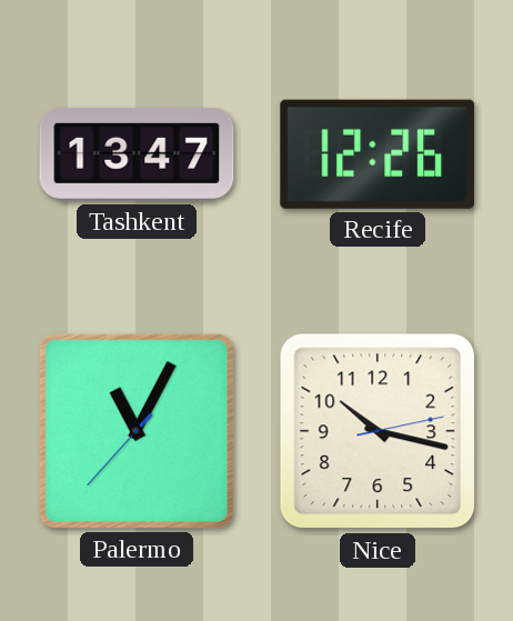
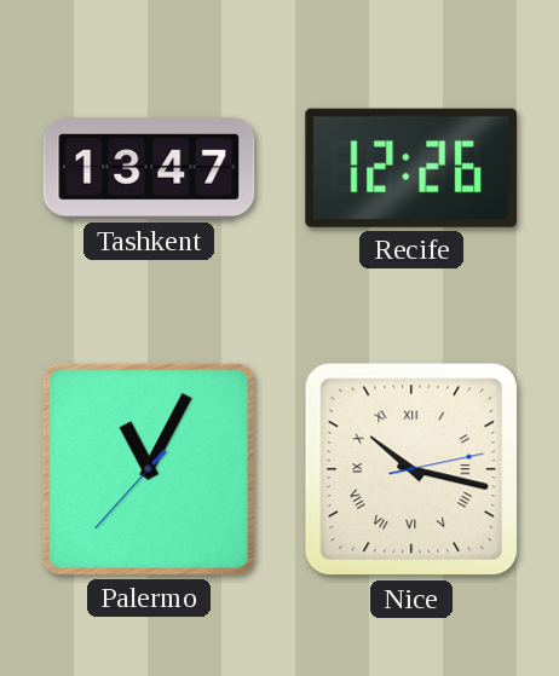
Nice numerals: Arabic -> Roman
